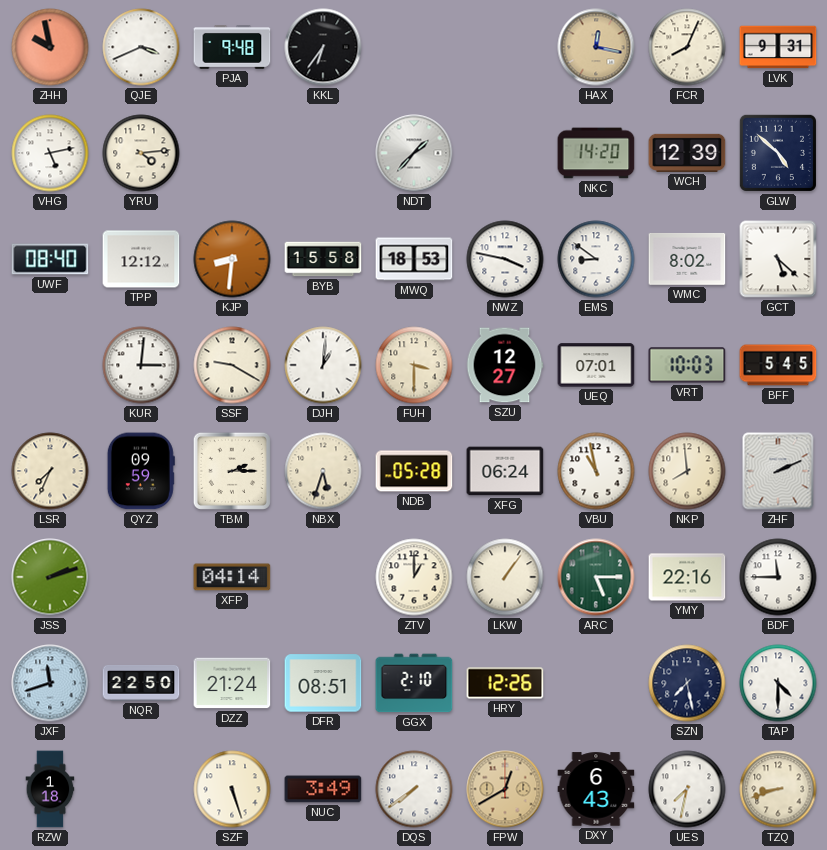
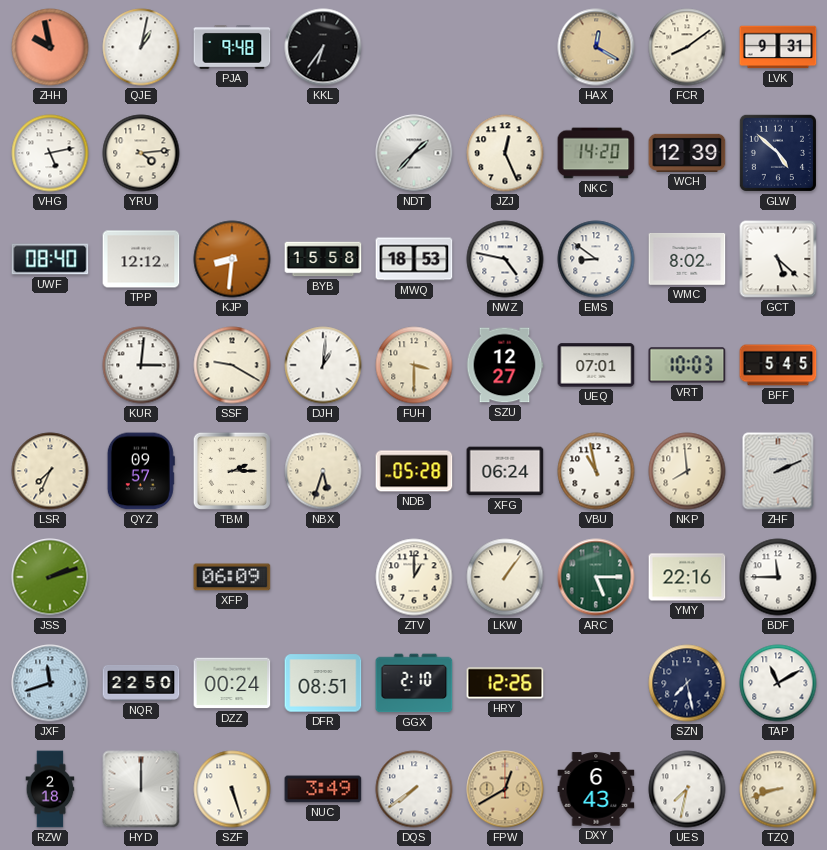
QJE: 3:41 -> 1:02
HAX: 12:17 -> 12:20
FCR: 8:04 -> 8:09
JZJ: none -> 12:26
NWZ: 3:47 -> 4:47
QYZ: 09:59 -> 09:57
XFP: 04:14 -> 06:09
DZZ: 21:24 -> 00:24
TAP: 4:30 -> 11:10
RZW: 1:18 -> 2:18
HYD: none -> 12:00
